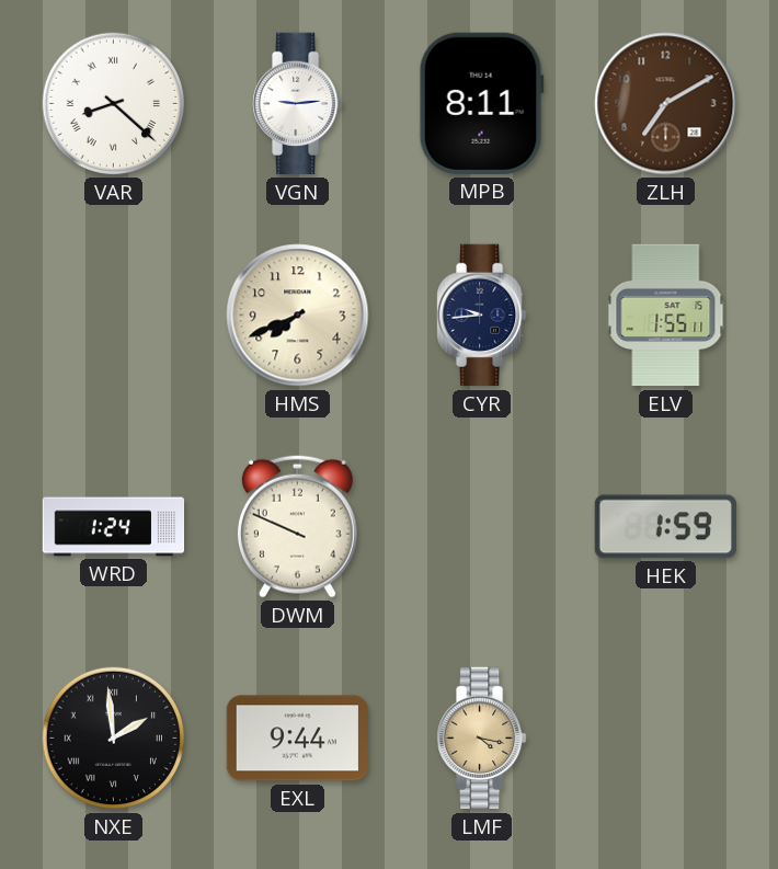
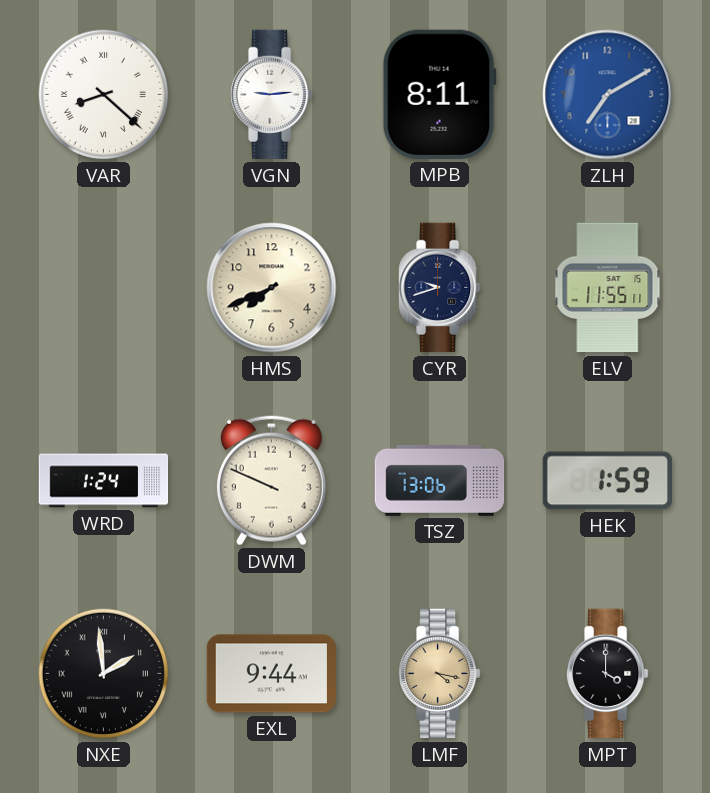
ZLH dial: brown -> blue
CYR: 9:44 -> 9:42
ELV: 1:55 -> 11:55
TSZ: none -> 13:06
MPT: none -> 4:00
